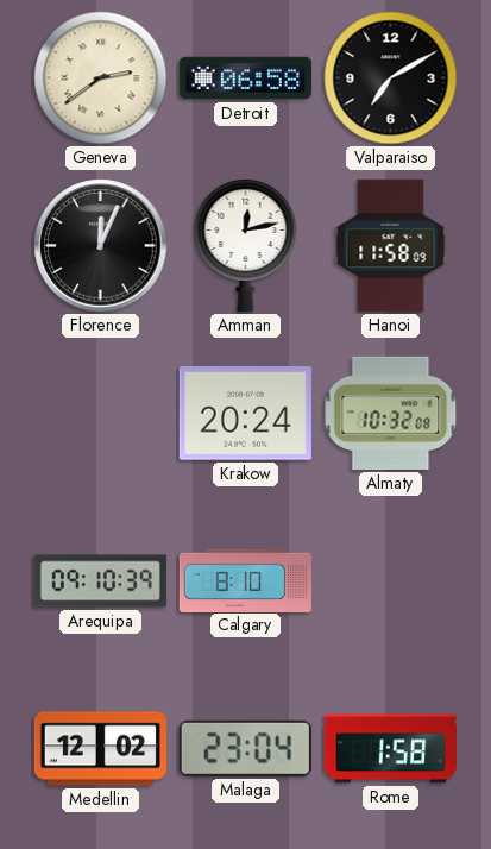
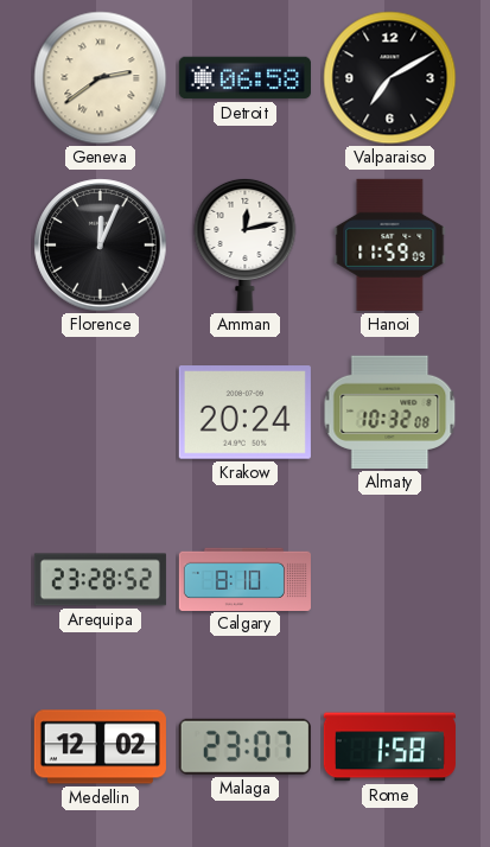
Hanoi: 11:58 -> 11:59
Arequipa: 09:10 -> 23:28
Malaga: 23:04 -> 23:07
